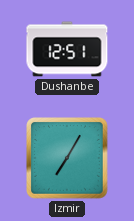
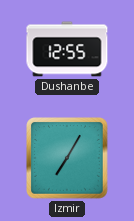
Dushanbe: 12:51 -> 12:55
